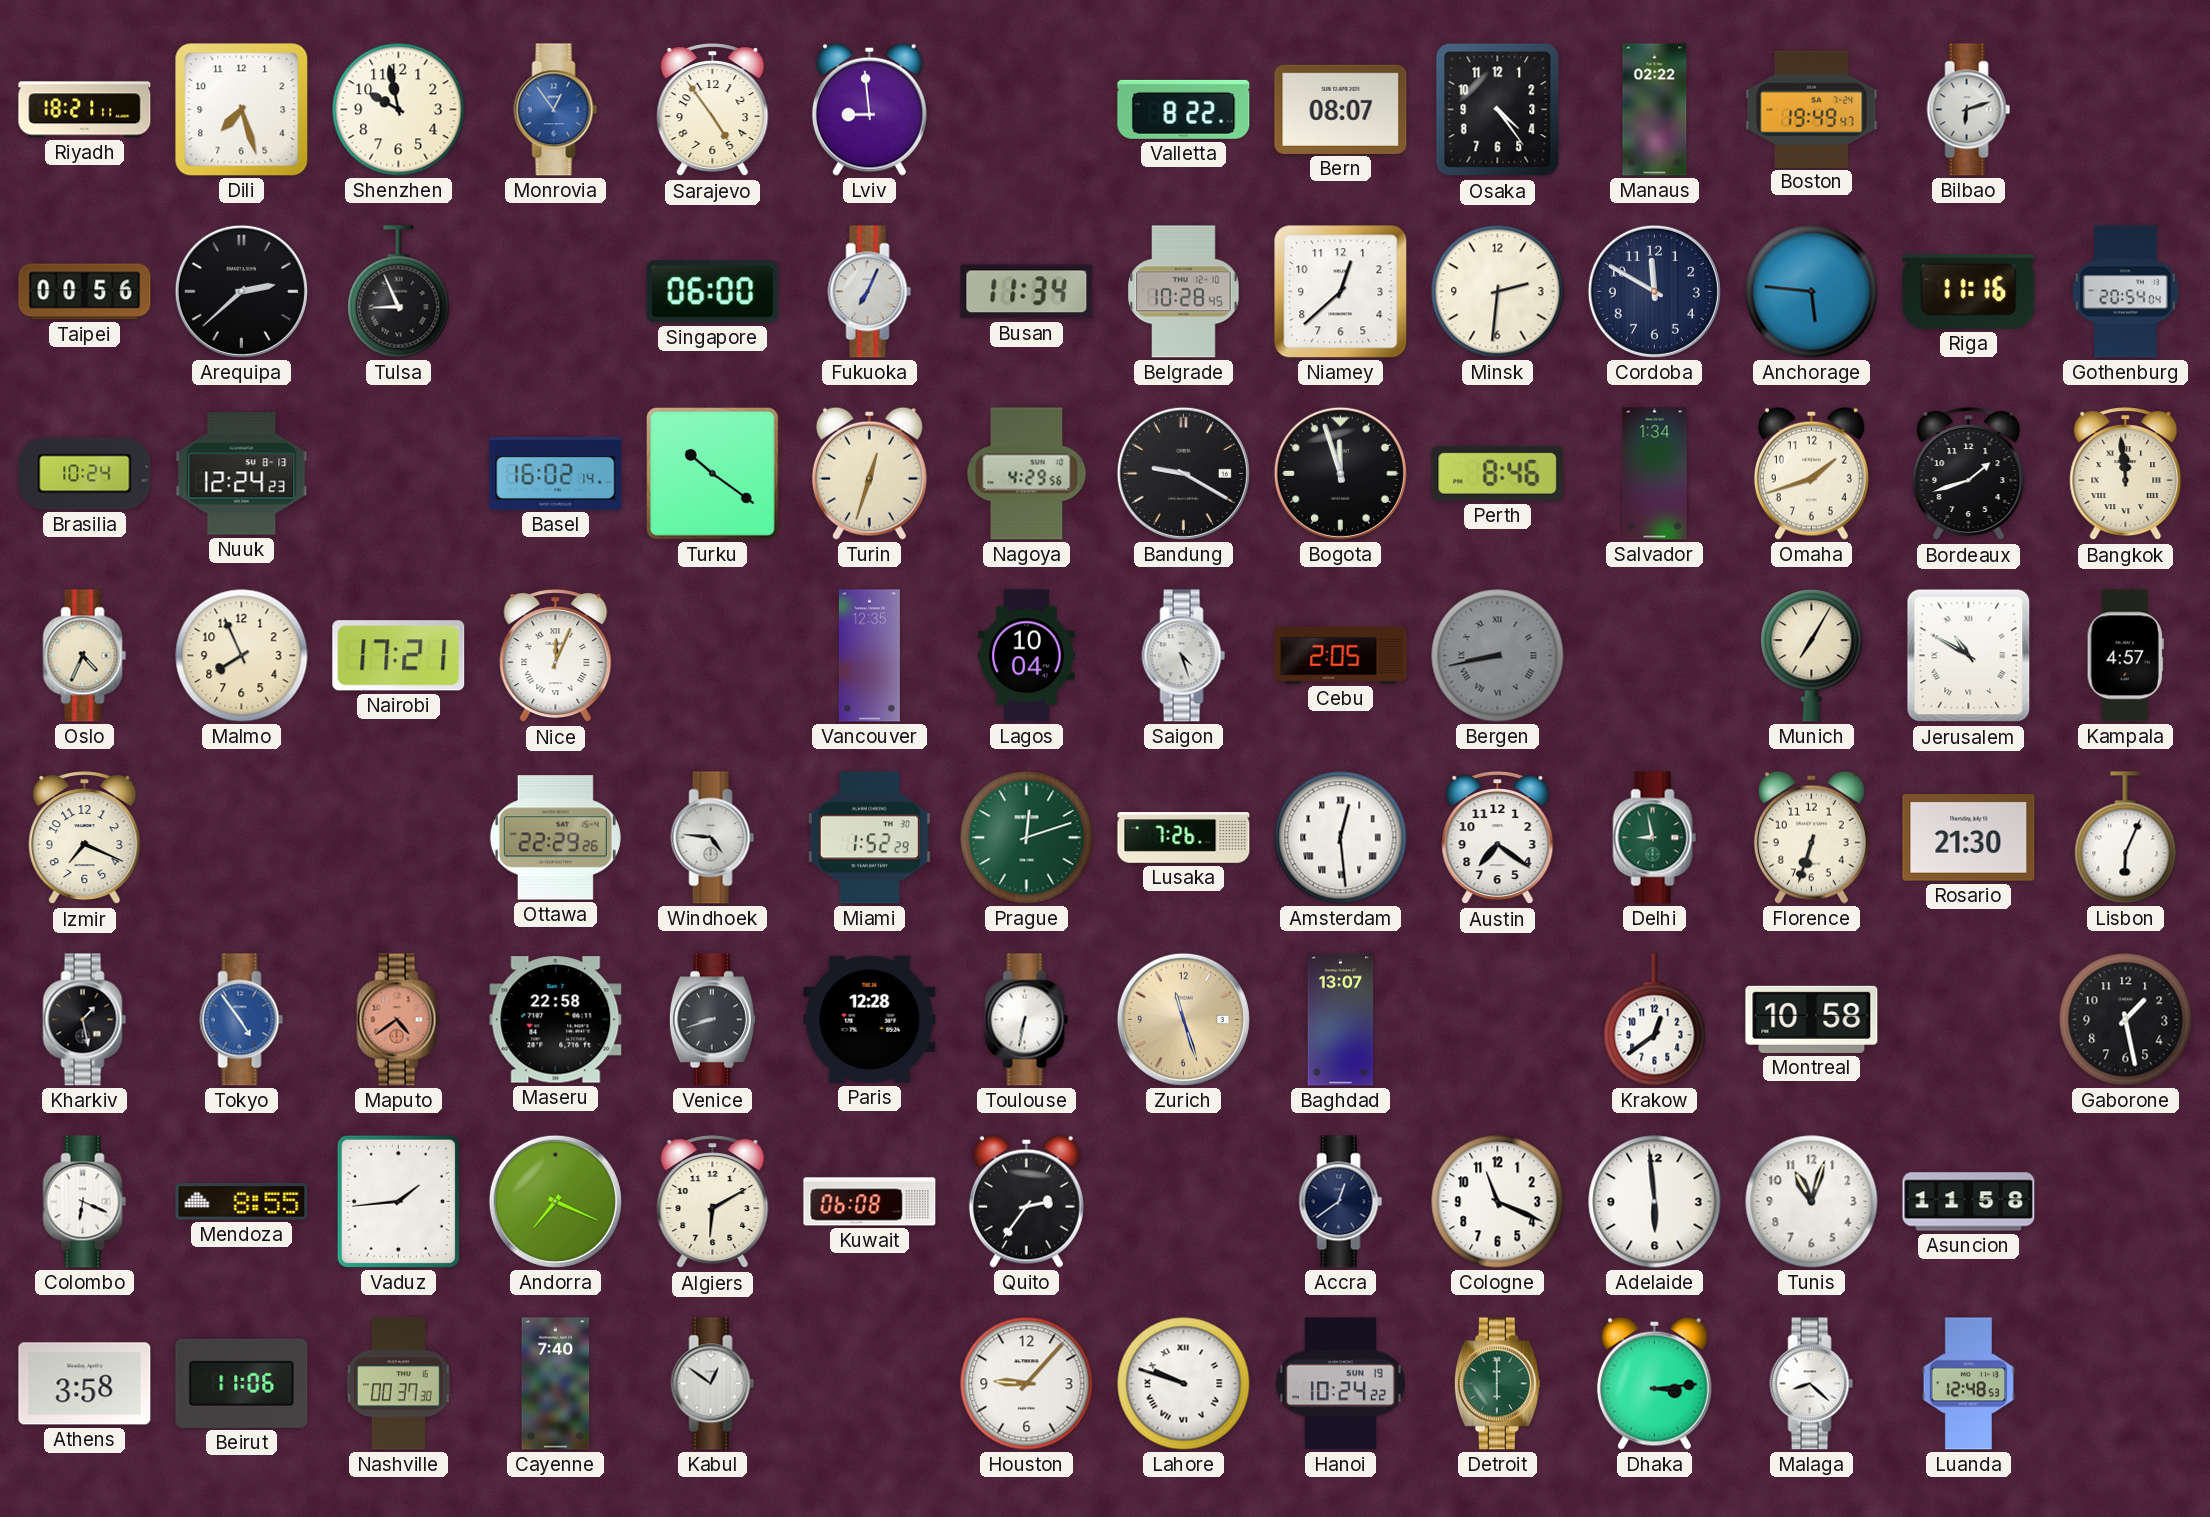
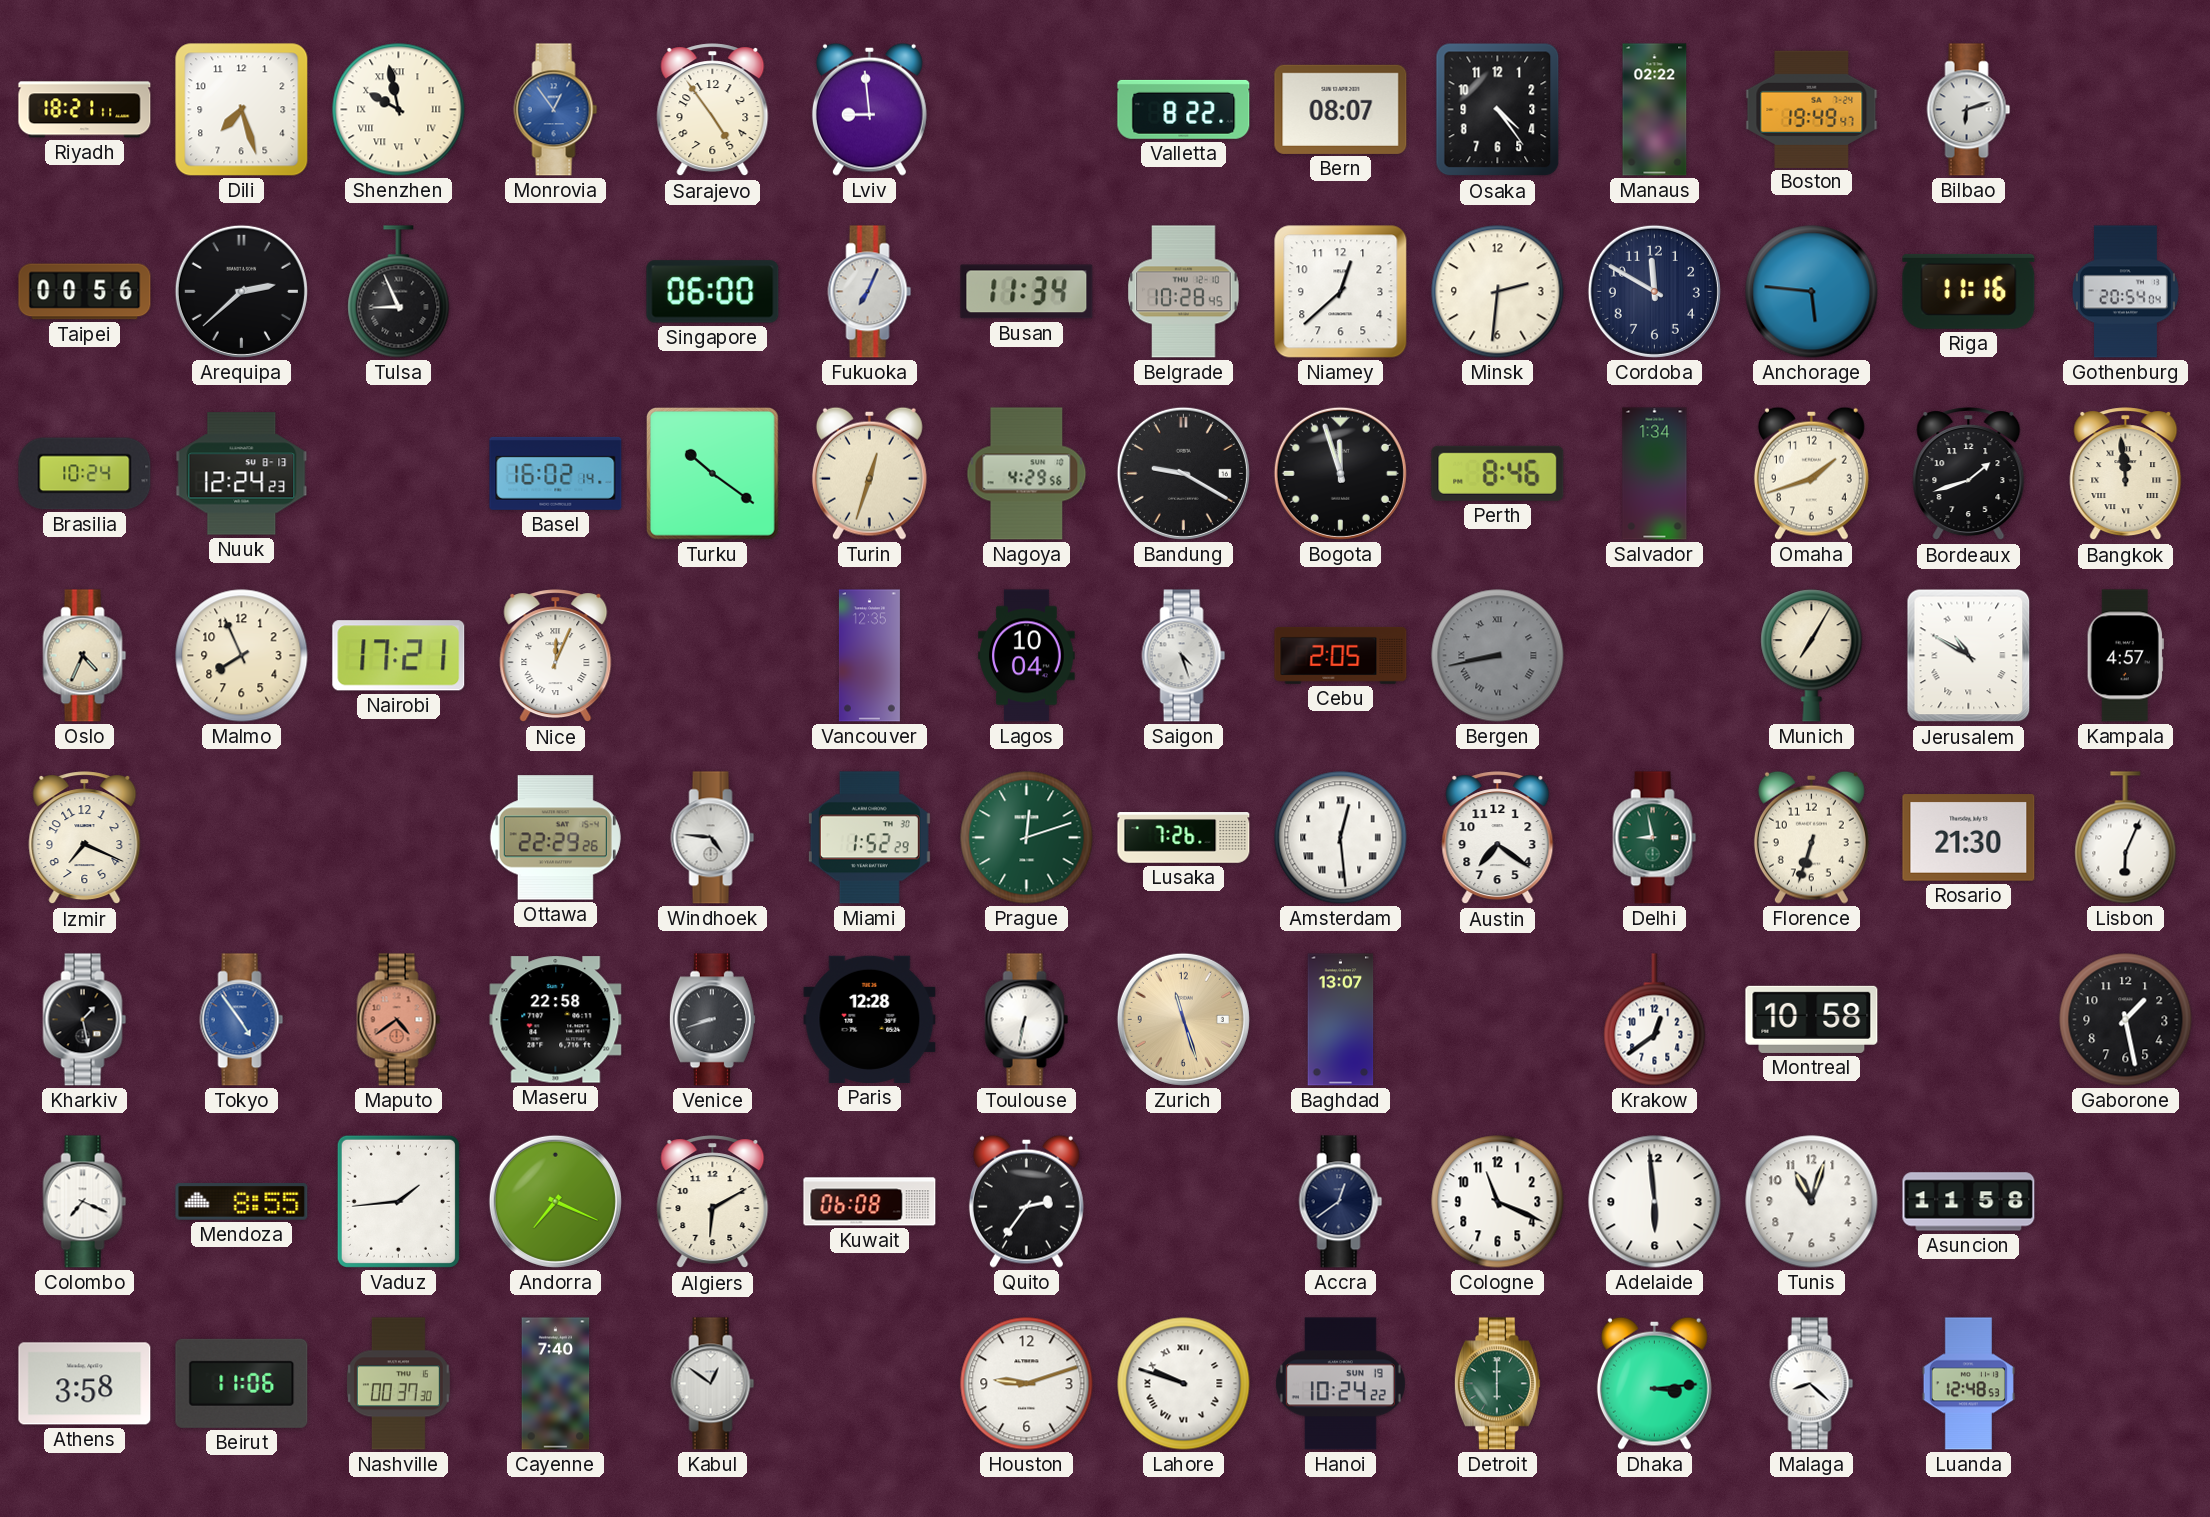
Shenzhen numerals: Arabic -> Roman
Colombo: 6:19 -> 7:19
Houston: 9:07 -> 9:12
